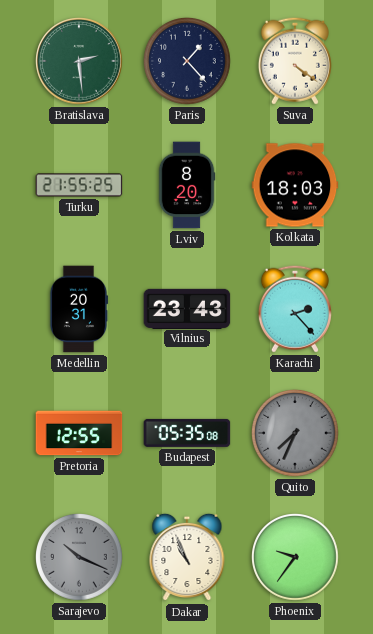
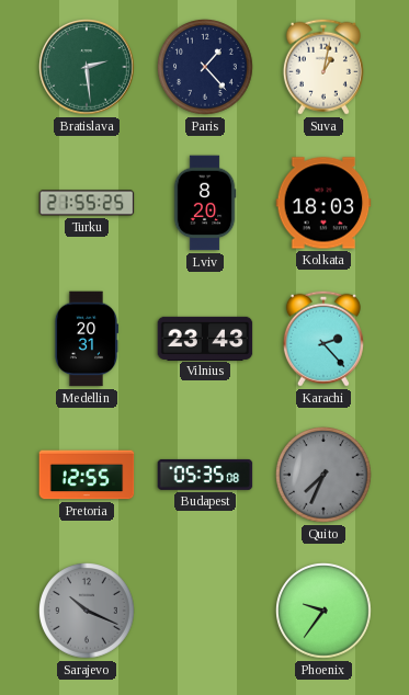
Suva: 4:21 -> 1:02
Dakar: 10:56 -> none
